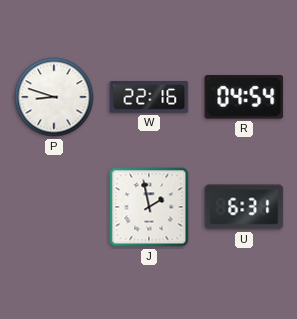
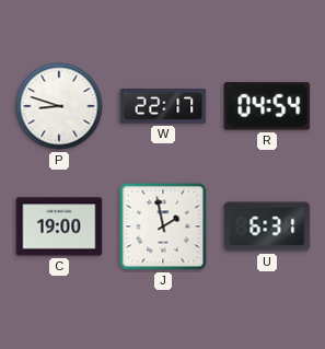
W: 22:16 -> 22:17
C: none -> 19:00
